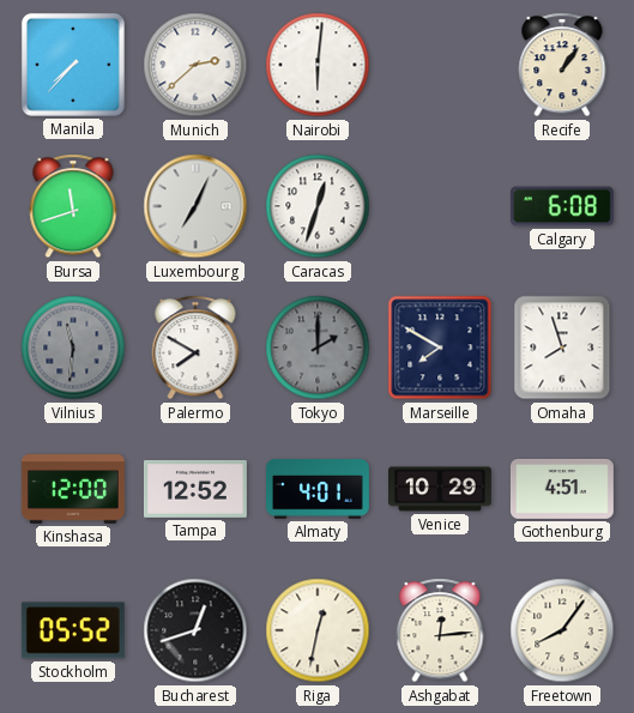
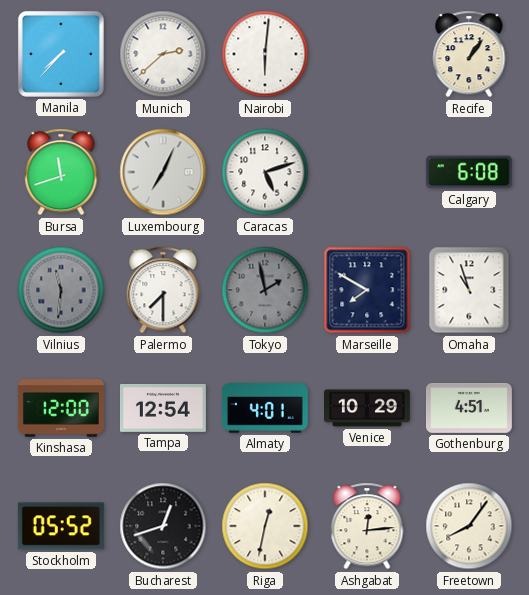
Caracas: 12:33 -> 5:12
Palermo: 7:50 -> 7:30
Tokyo: 2:00 -> 1:58
Omaha: 7:57 -> 10:57
Tampa: 12:52 -> 12:54
